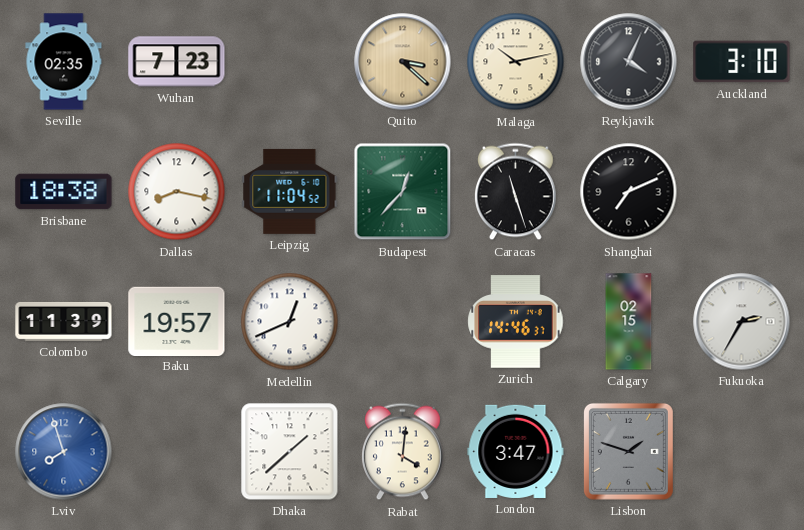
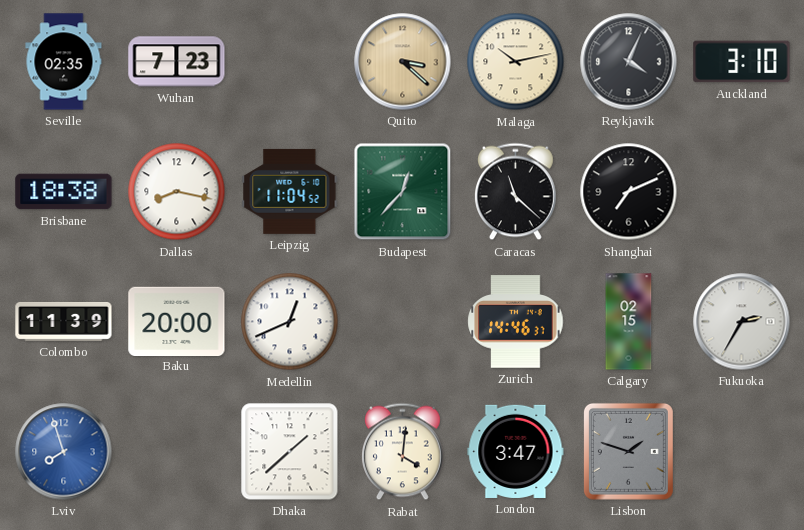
Caracas: 11:27 -> 11:22
Baku: 19:57 -> 20:00
